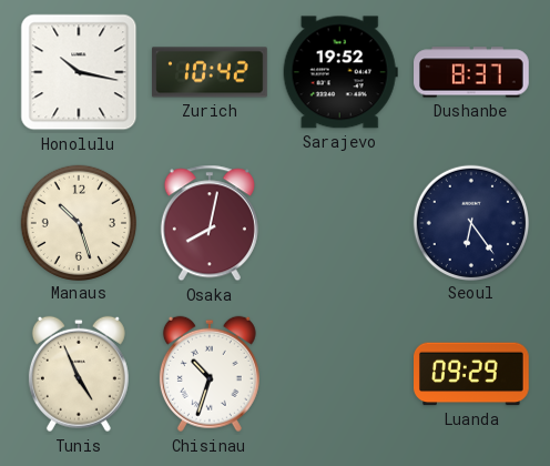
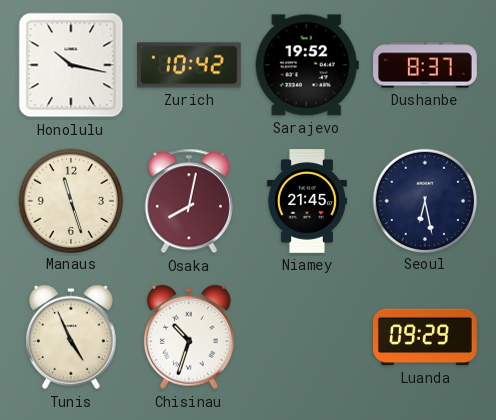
Manaus: 10:27 -> 11:27
Niamey: none -> 21:45
Seoul: 6:24 -> 6:28
